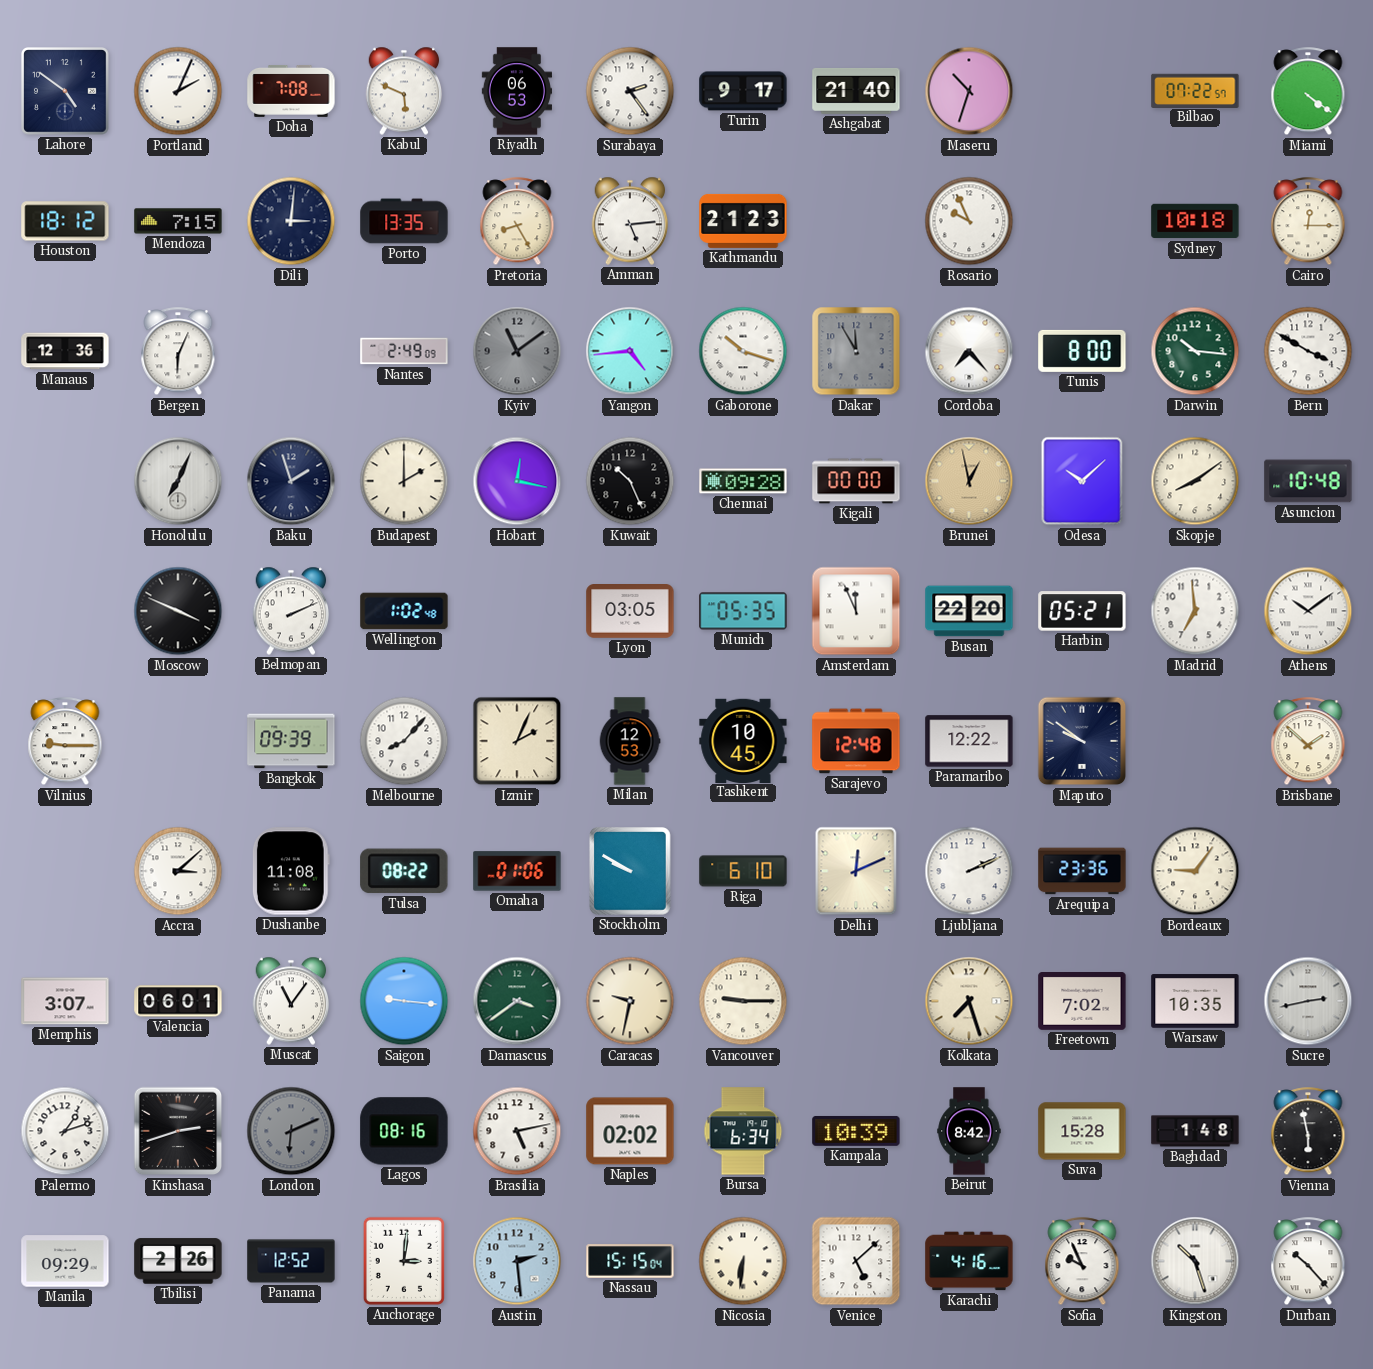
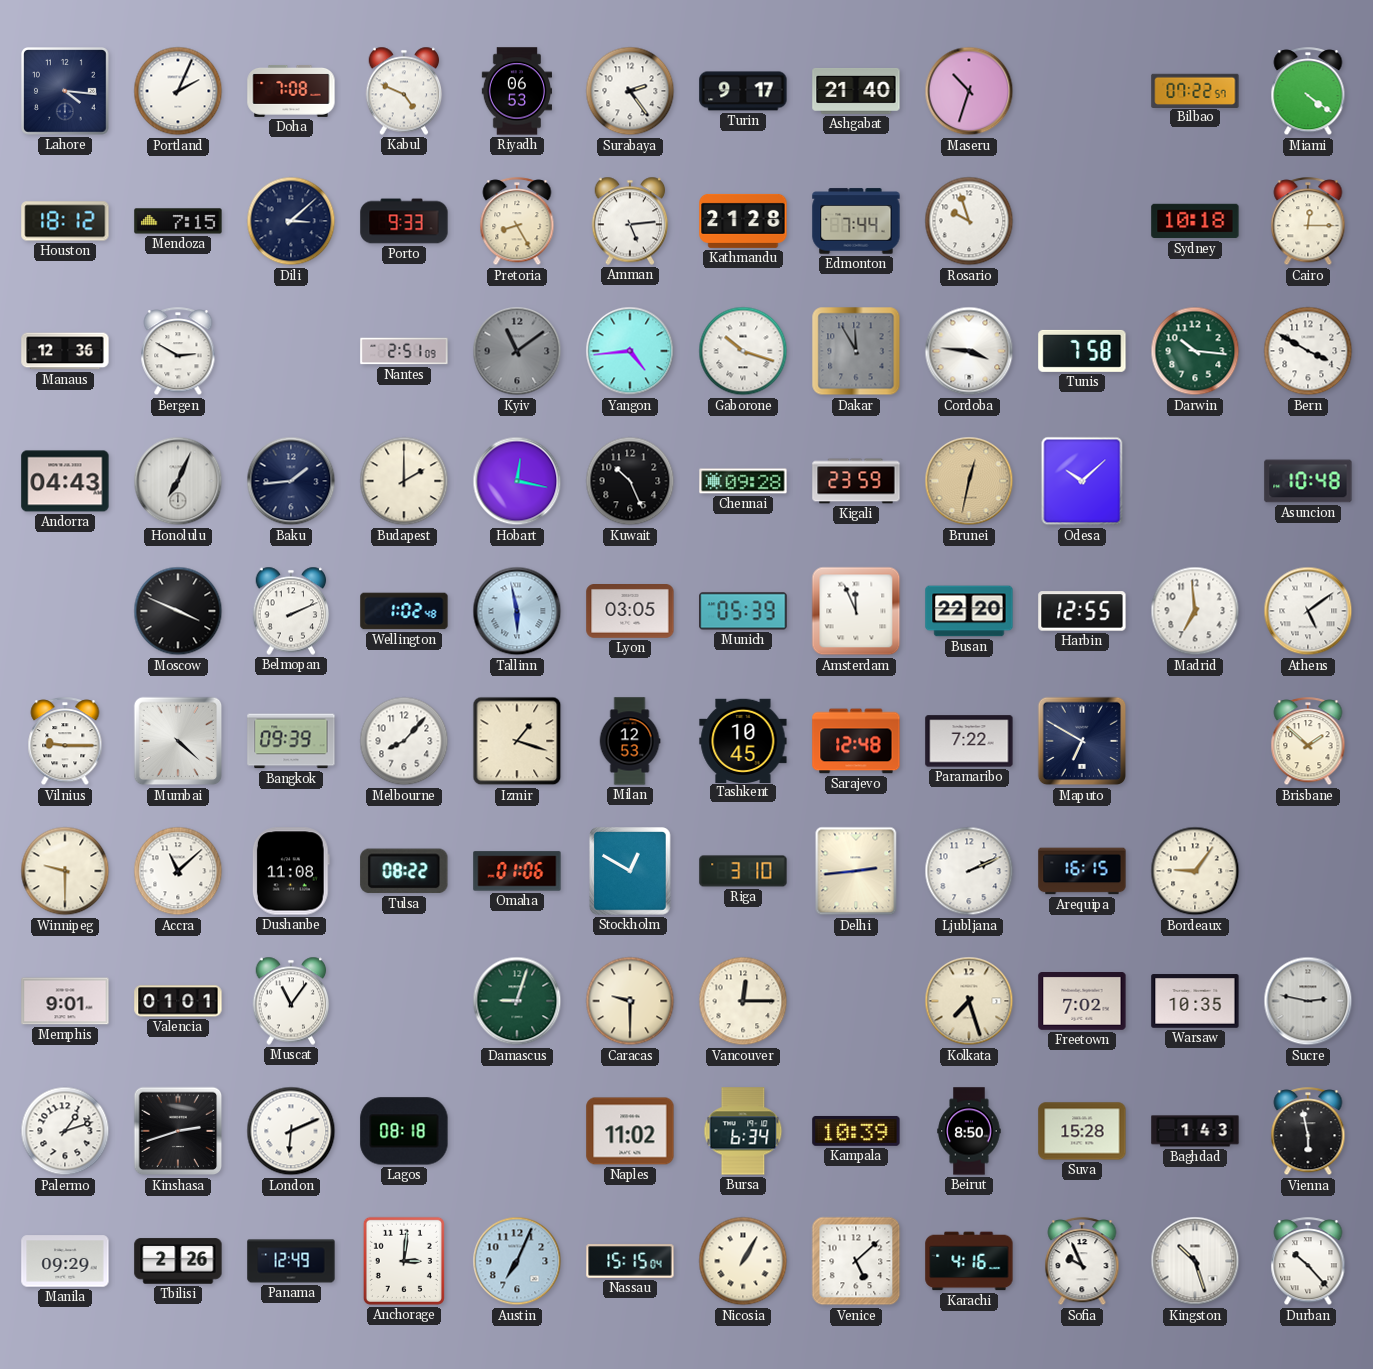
Lahore: 4:51 -> 4:16
Kabul: 5:49 -> 4:49
Dili: 3:01 -> 3:08
Porto: 13:35 -> 9:33
Kathmandu: 21:23 -> 21:28
Edmonton: none -> 7:44
Rosario: 9:56 -> 9:57
Bergen: 6:04 -> 2:50
Nantes: 2:49 -> 2:51
Cordoba: 7:23 -> 3:46
Tunis: 8:00 -> 7:58
Andorra: none -> 04:43
Baku: 1:57 -> 1:44
Kigali: 00:00 -> 23:59
Brunei: 12:58 -> 12:32
Skopje: 8:09 -> none
Tallinn: none -> 5:58
Munich: 05:35 -> 05:39
Harbin: 05:21 -> 12:55
Athens: 10:09 -> 5:09
Mumbai: none -> 4:22
Izmir: 2:04 -> 1:18
Paramaribo: 12:22 -> 7:22
Maputo: 9:51 -> 6:50
Winnipeg: none -> 9:30
Accra: 3:08 -> 11:08
Stockholm: 9:50 -> 12:50
Riga: 6:10 -> 3:10
Delhi: 12:11 -> 2:44
Arequipa: 23:36 -> 16:15
Memphis: 3:07 -> 9:01
Valencia: 06:01 -> 01:01
Saigon: 9:16 -> none
Damascus: 3:39 -> 9:03
Caracas: 9:32 -> 9:30
Vancouver: 9:15 -> 12:15
Sucre: 2:43 -> 2:47
London dial: grey -> white
Lagos: 08:16 -> 08:18
Brasilia: 5:13 -> none
Naples: 02:02 -> 11:02
Beirut: 8:42 -> 8:50
Baghdad: 1:48 -> 1:43
Panama: 12:52 -> 12:49
Austin: 2:29 -> 7:04
Nicosia: 6:31 -> 1:05
